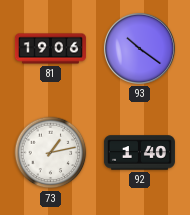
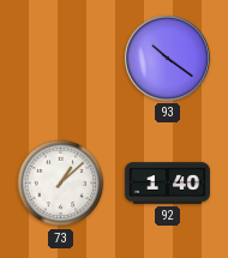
81: 19:06 -> none
73: 1:13 -> 1:08
